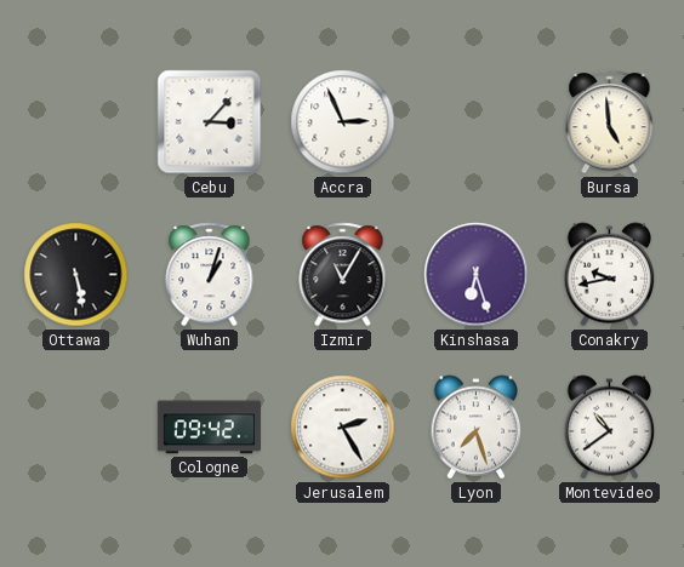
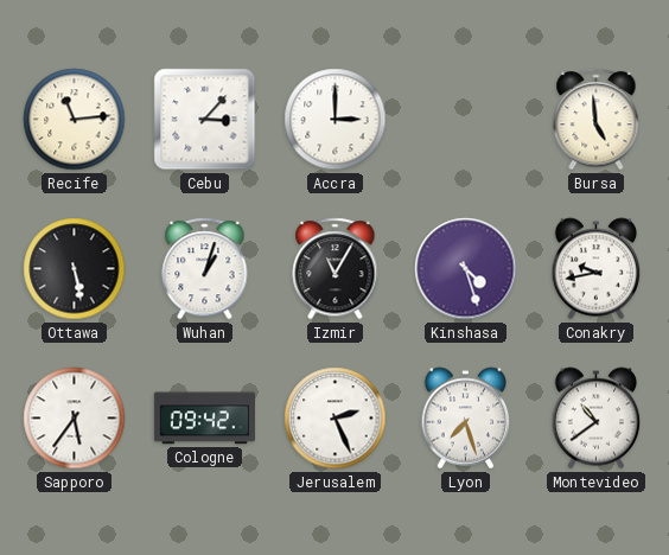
Recife: none -> 11:14
Accra: 2:56 -> 3:00
Kinshasa: 6:27 -> 4:27
Sapporo: none -> 5:36
Jerusalem: 2:25 -> 2:26
